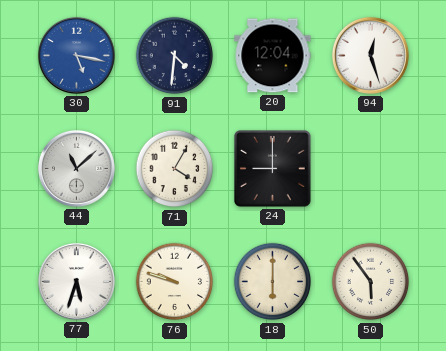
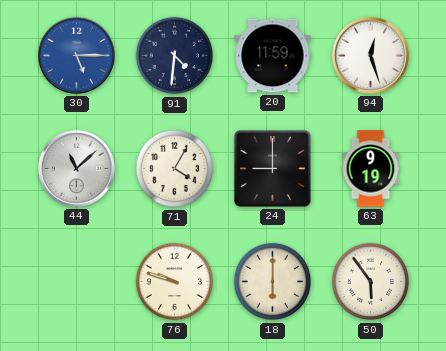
30: 5:17 -> 5:15
20: 12:04 -> 11:59
63: none -> 9:19
77: 5:33 -> none
